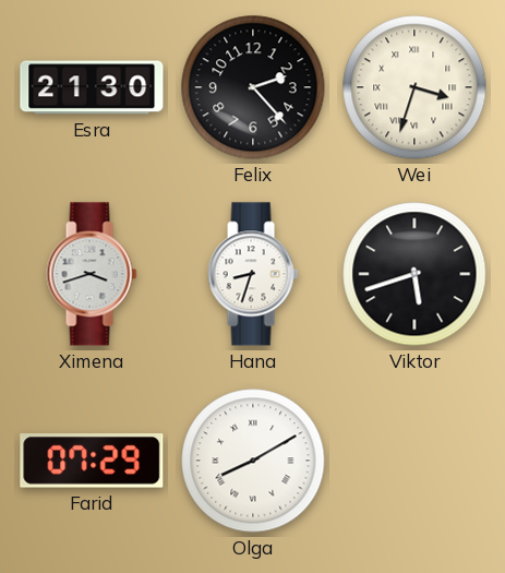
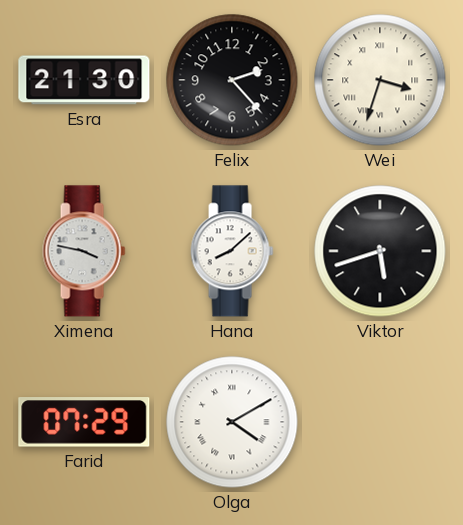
Ximena: 3:42 -> 3:47
Hana: 8:33 -> 8:08
Olga: 8:10 -> 4:10
